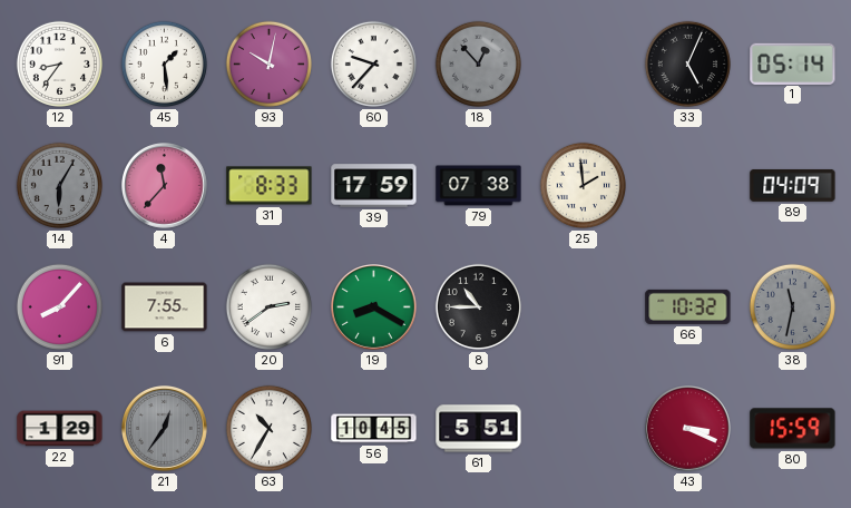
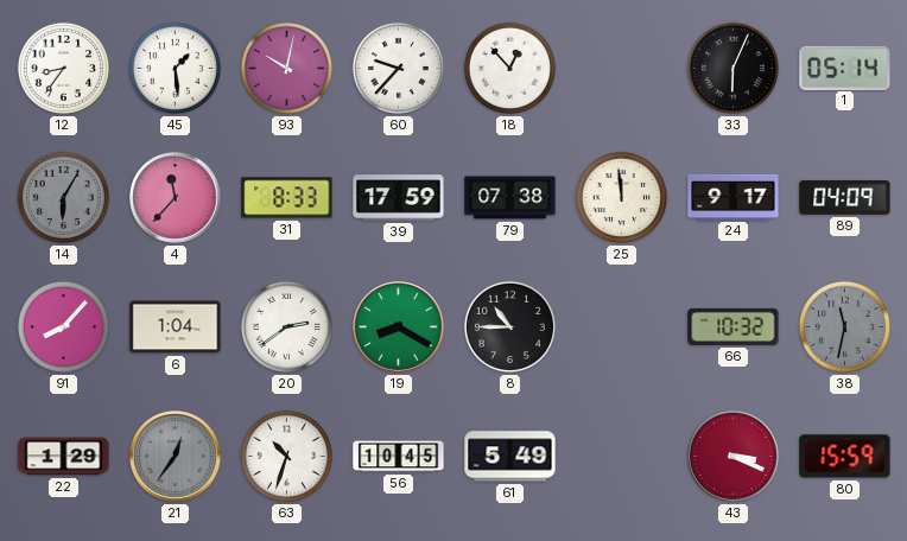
18 dial: grey -> white
33: 5:04 -> 6:04
25: 1:59 -> 11:59
24: none -> 9:17
6: 7:55 -> 1:04
63: 10:35 -> 10:33
61: 5:51 -> 5:49
